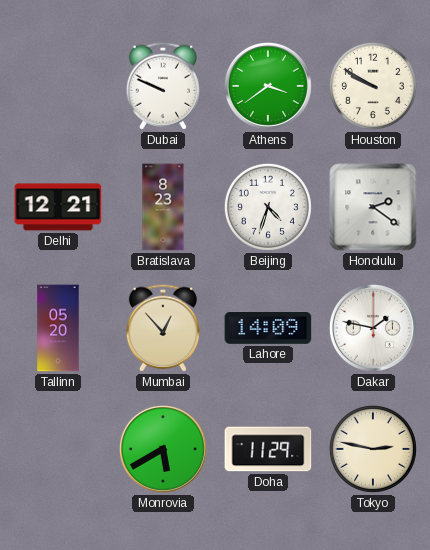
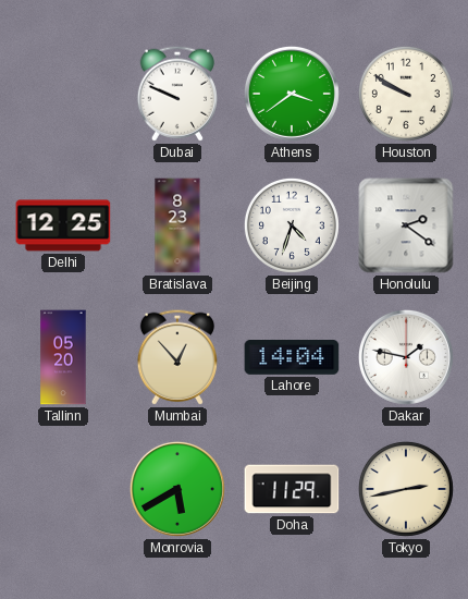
Delhi: 12:21 -> 12:25
Lahore: 14:09 -> 14:04
Tokyo: 2:47 -> 2:43
